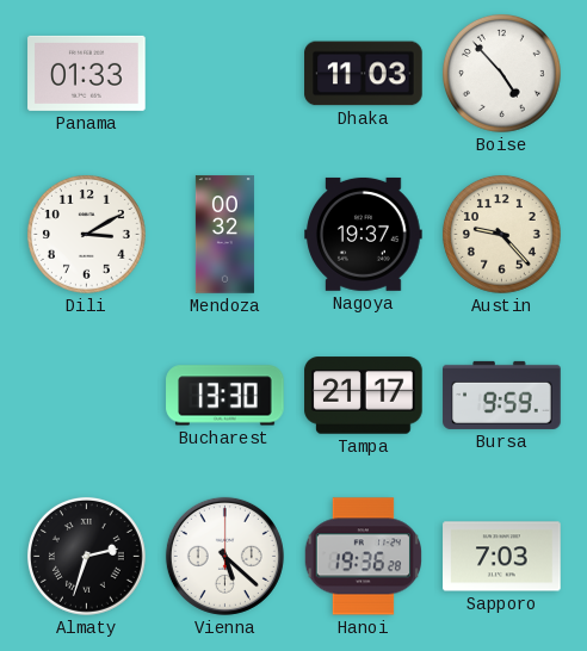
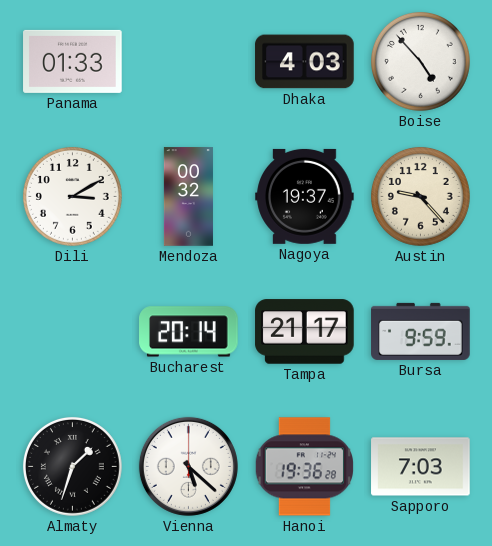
Dhaka: 11:03 -> 4:03
Bucharest: 13:30 -> 20:14
Almaty: 2:33 -> 1:33
